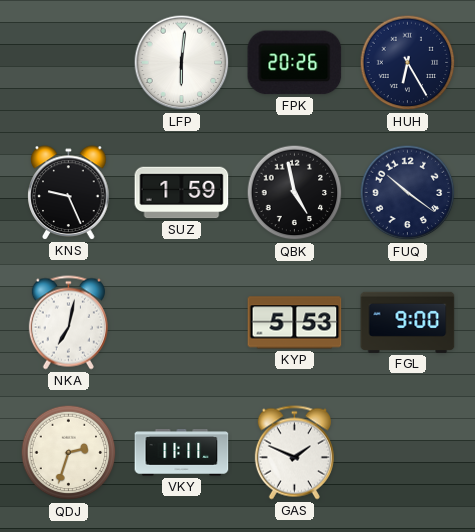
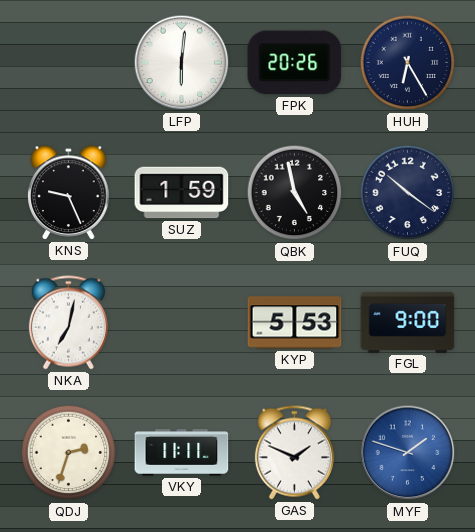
MYF: none -> 1:48
